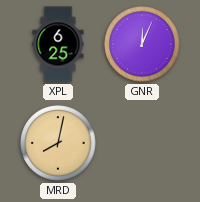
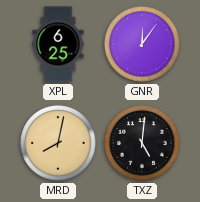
GNR: 12:04 -> 12:06
TXZ: none -> 5:01
